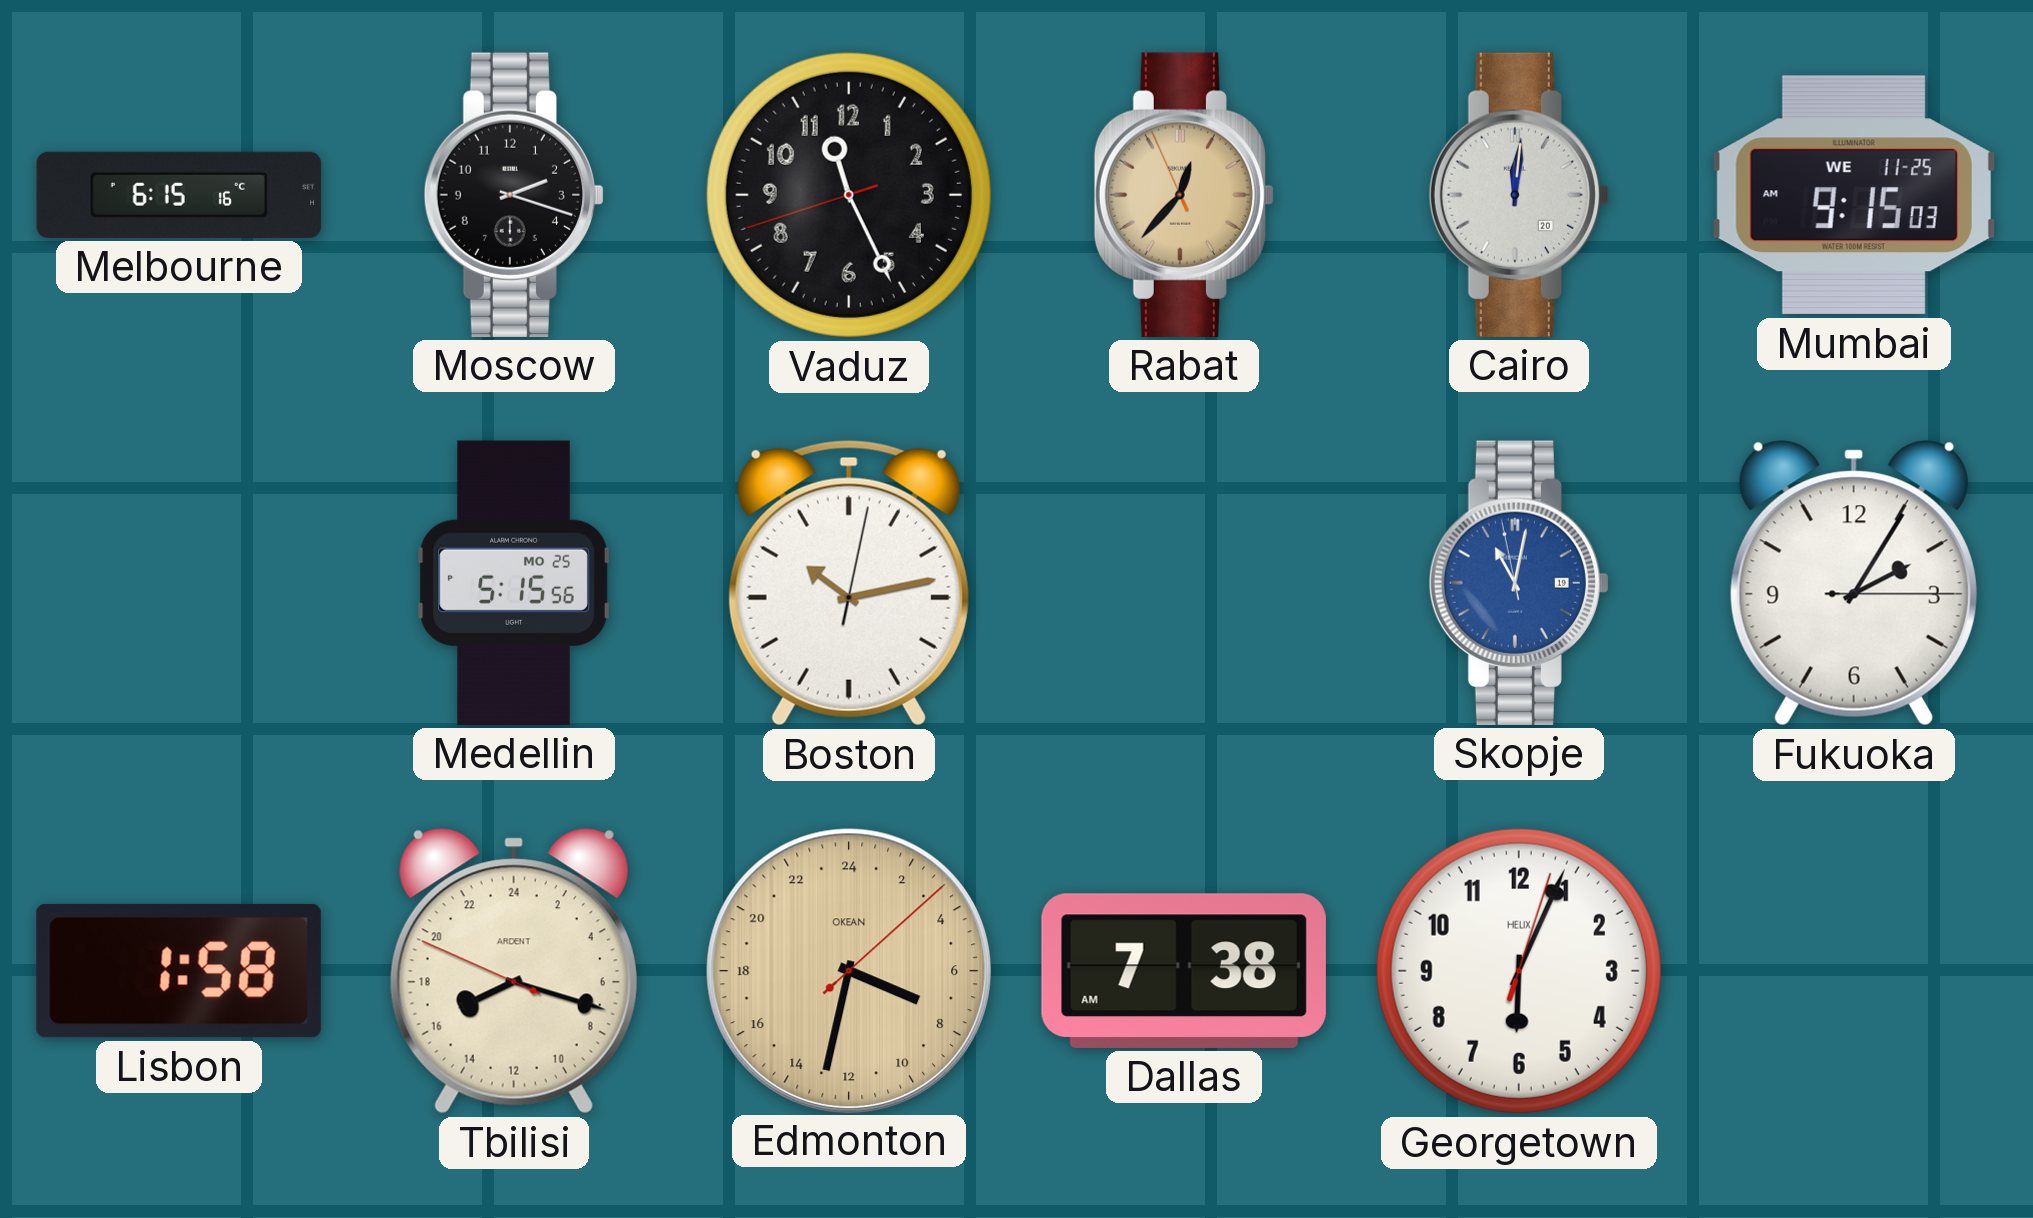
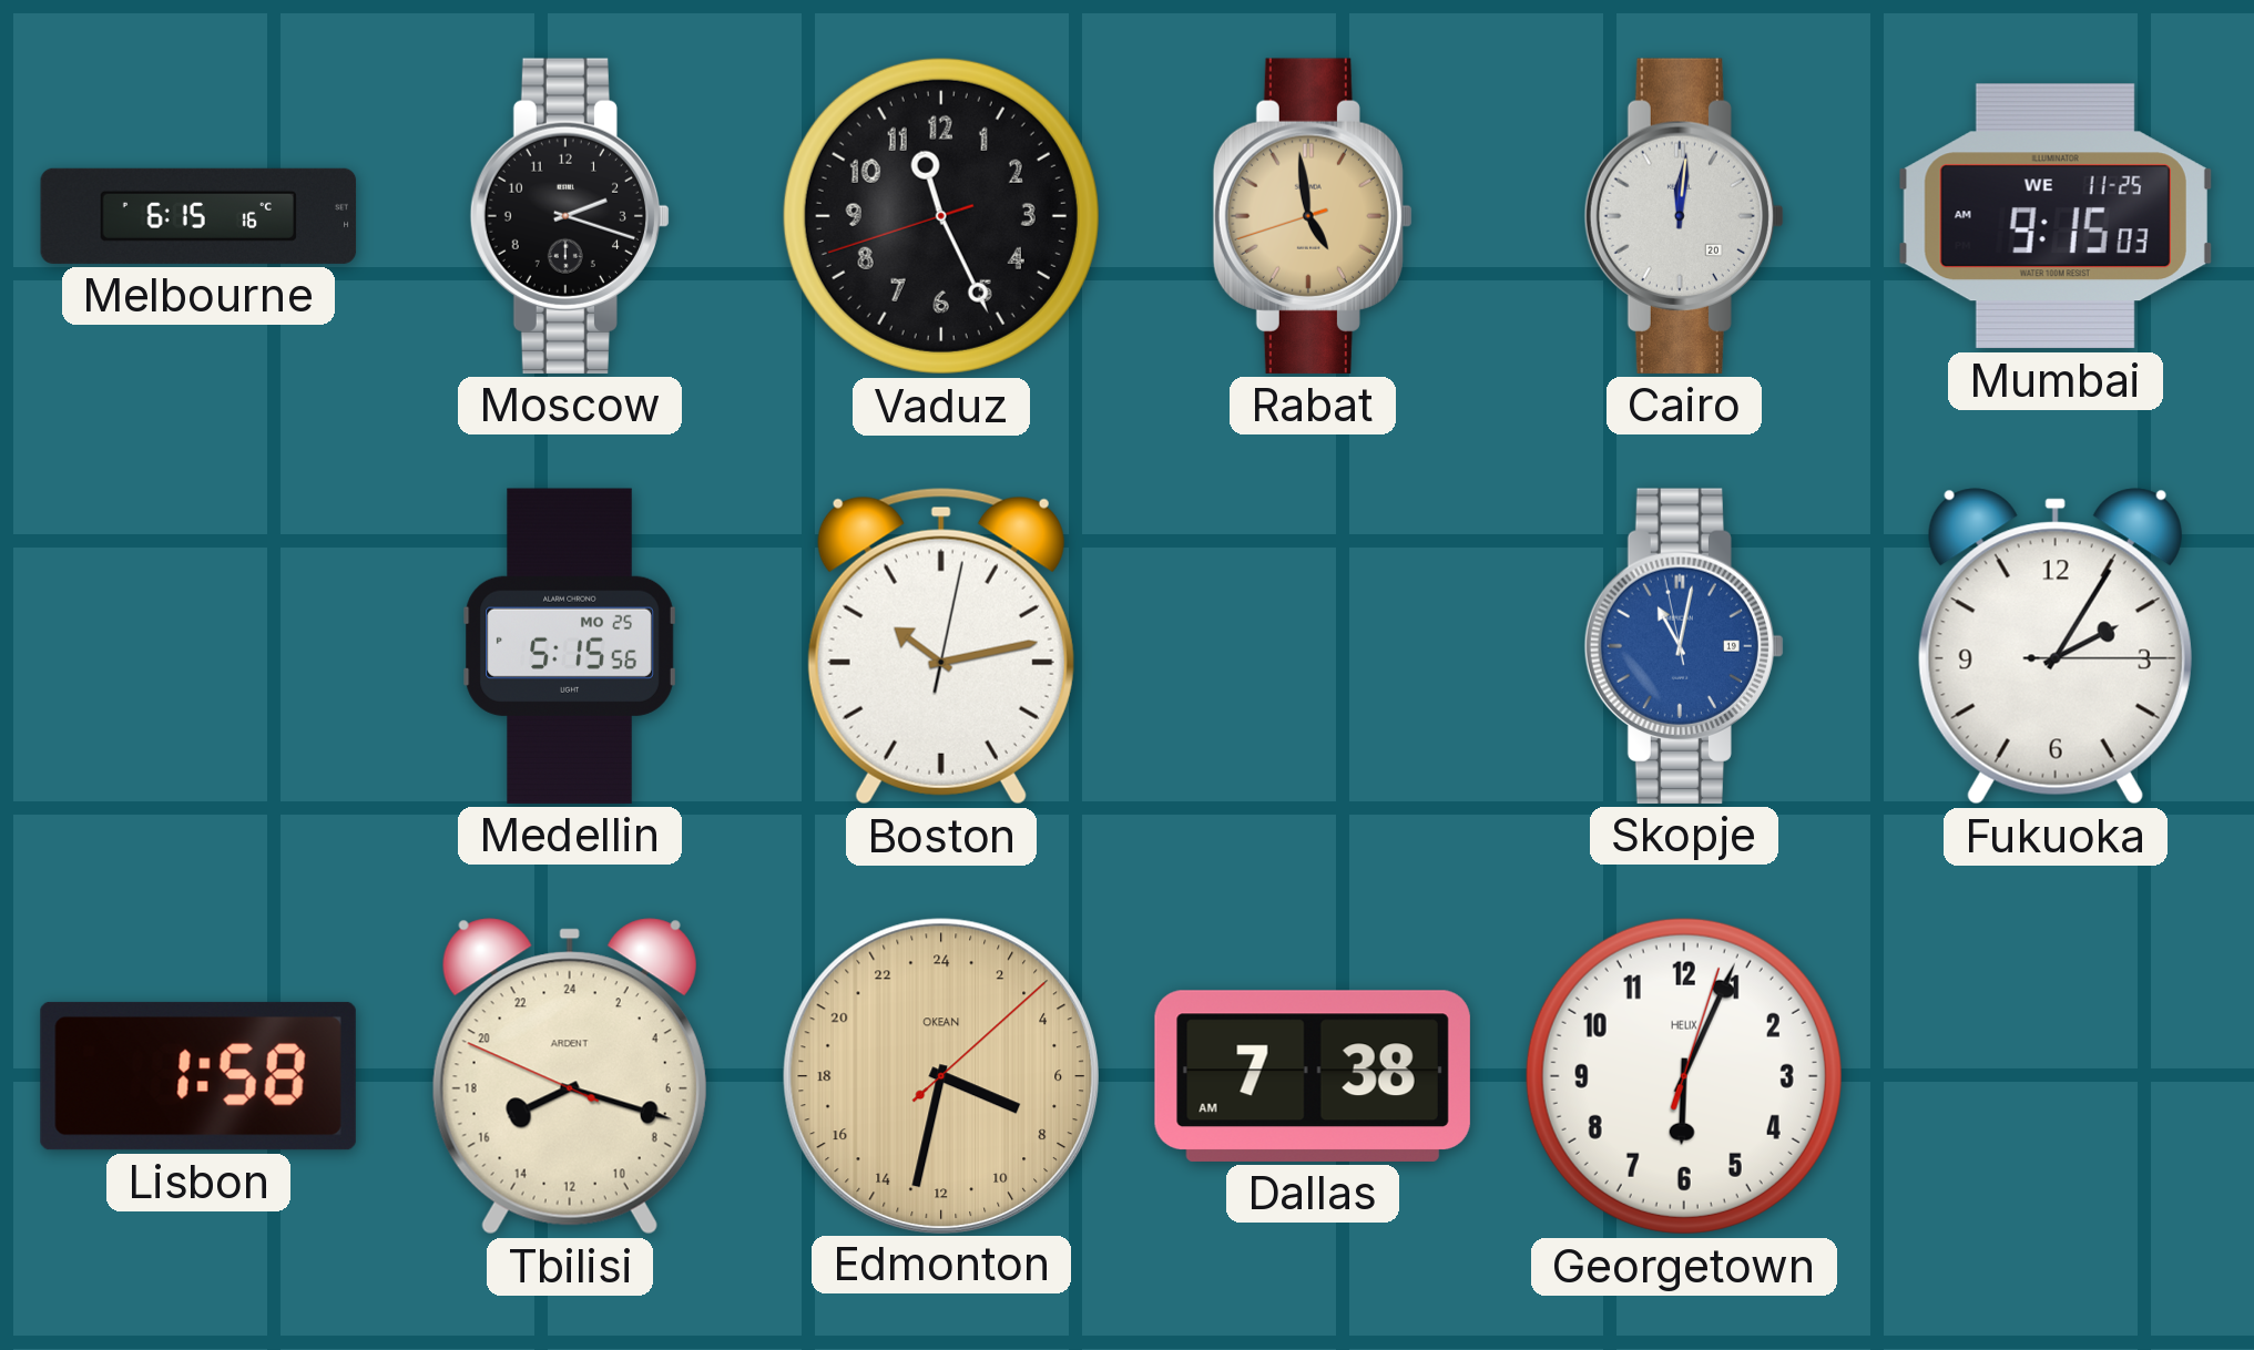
Rabat: 12:36 -> 4:58
